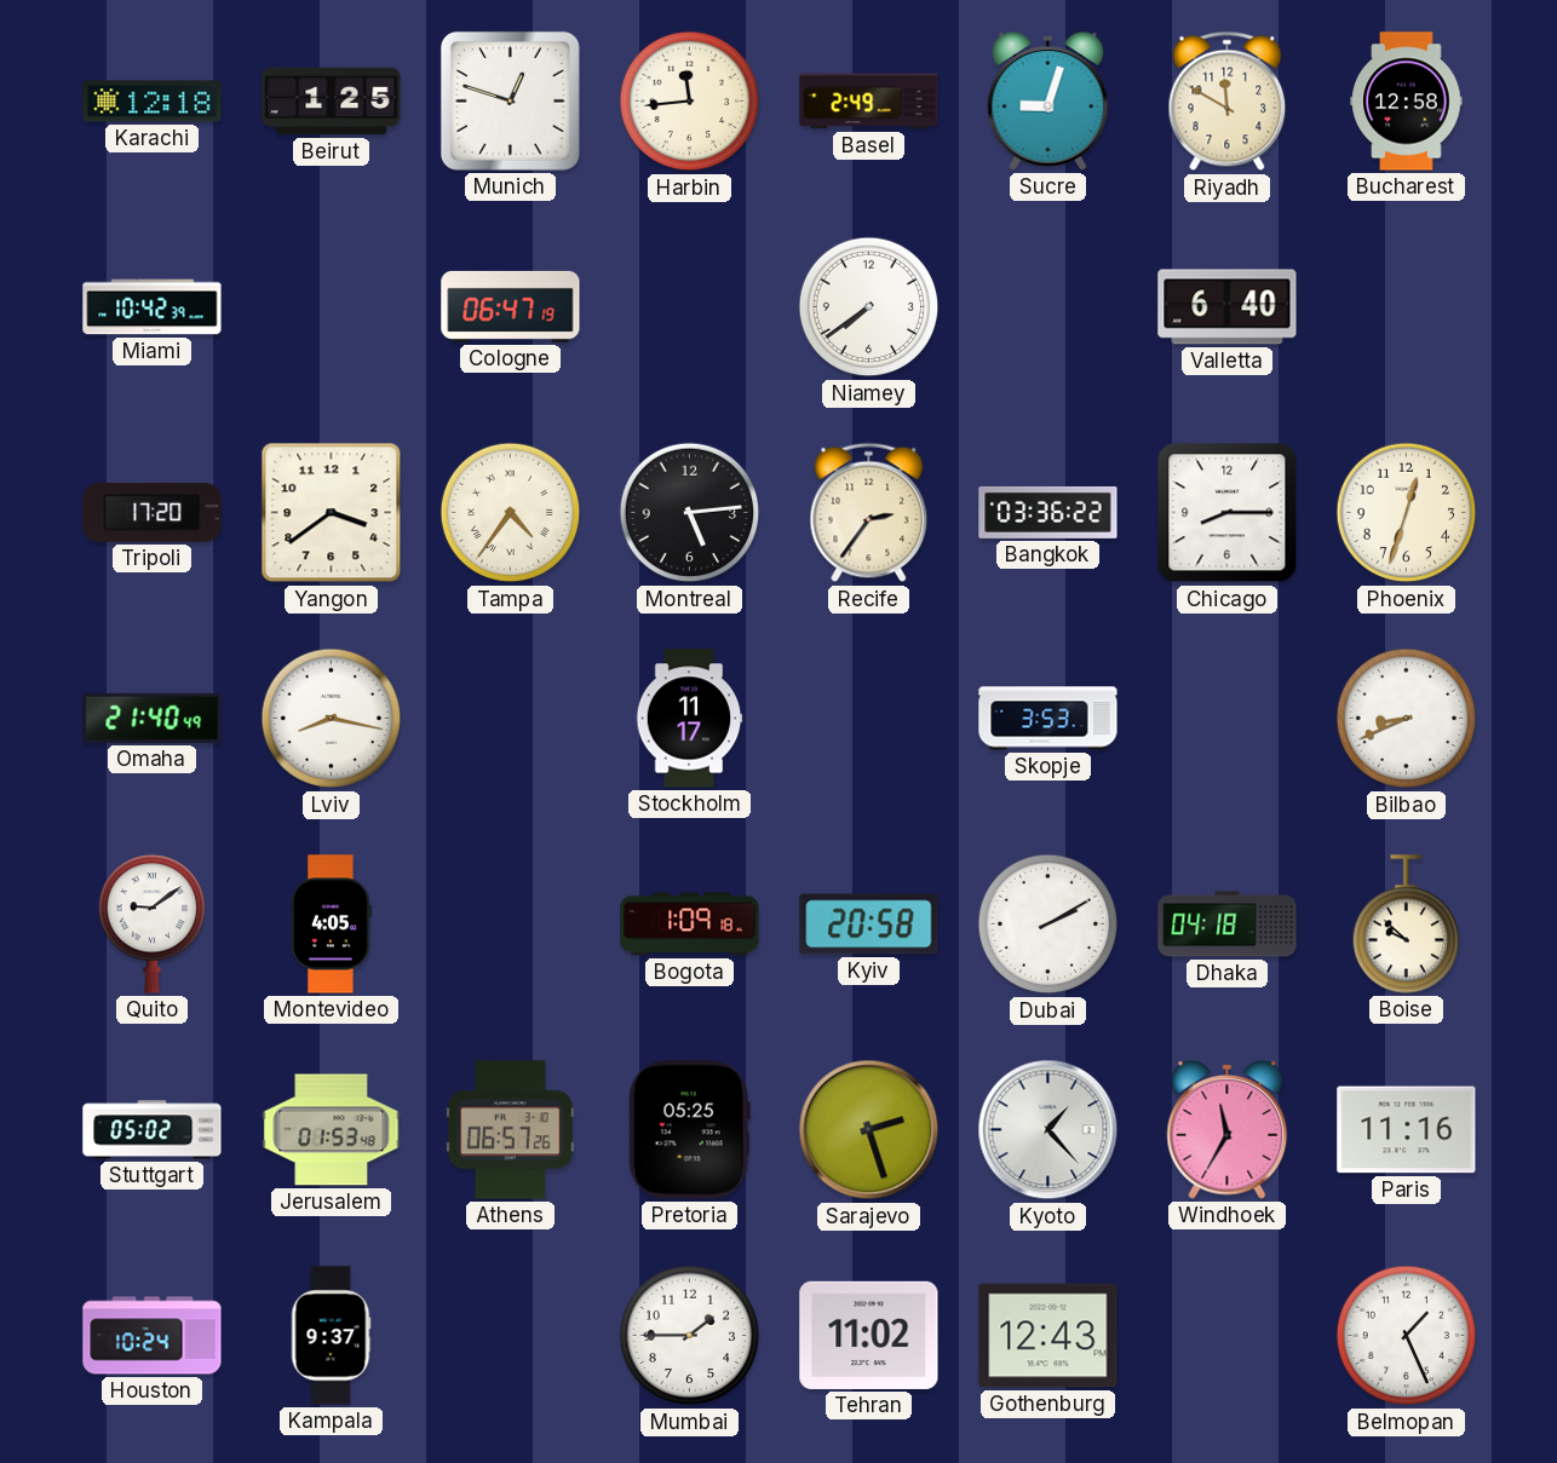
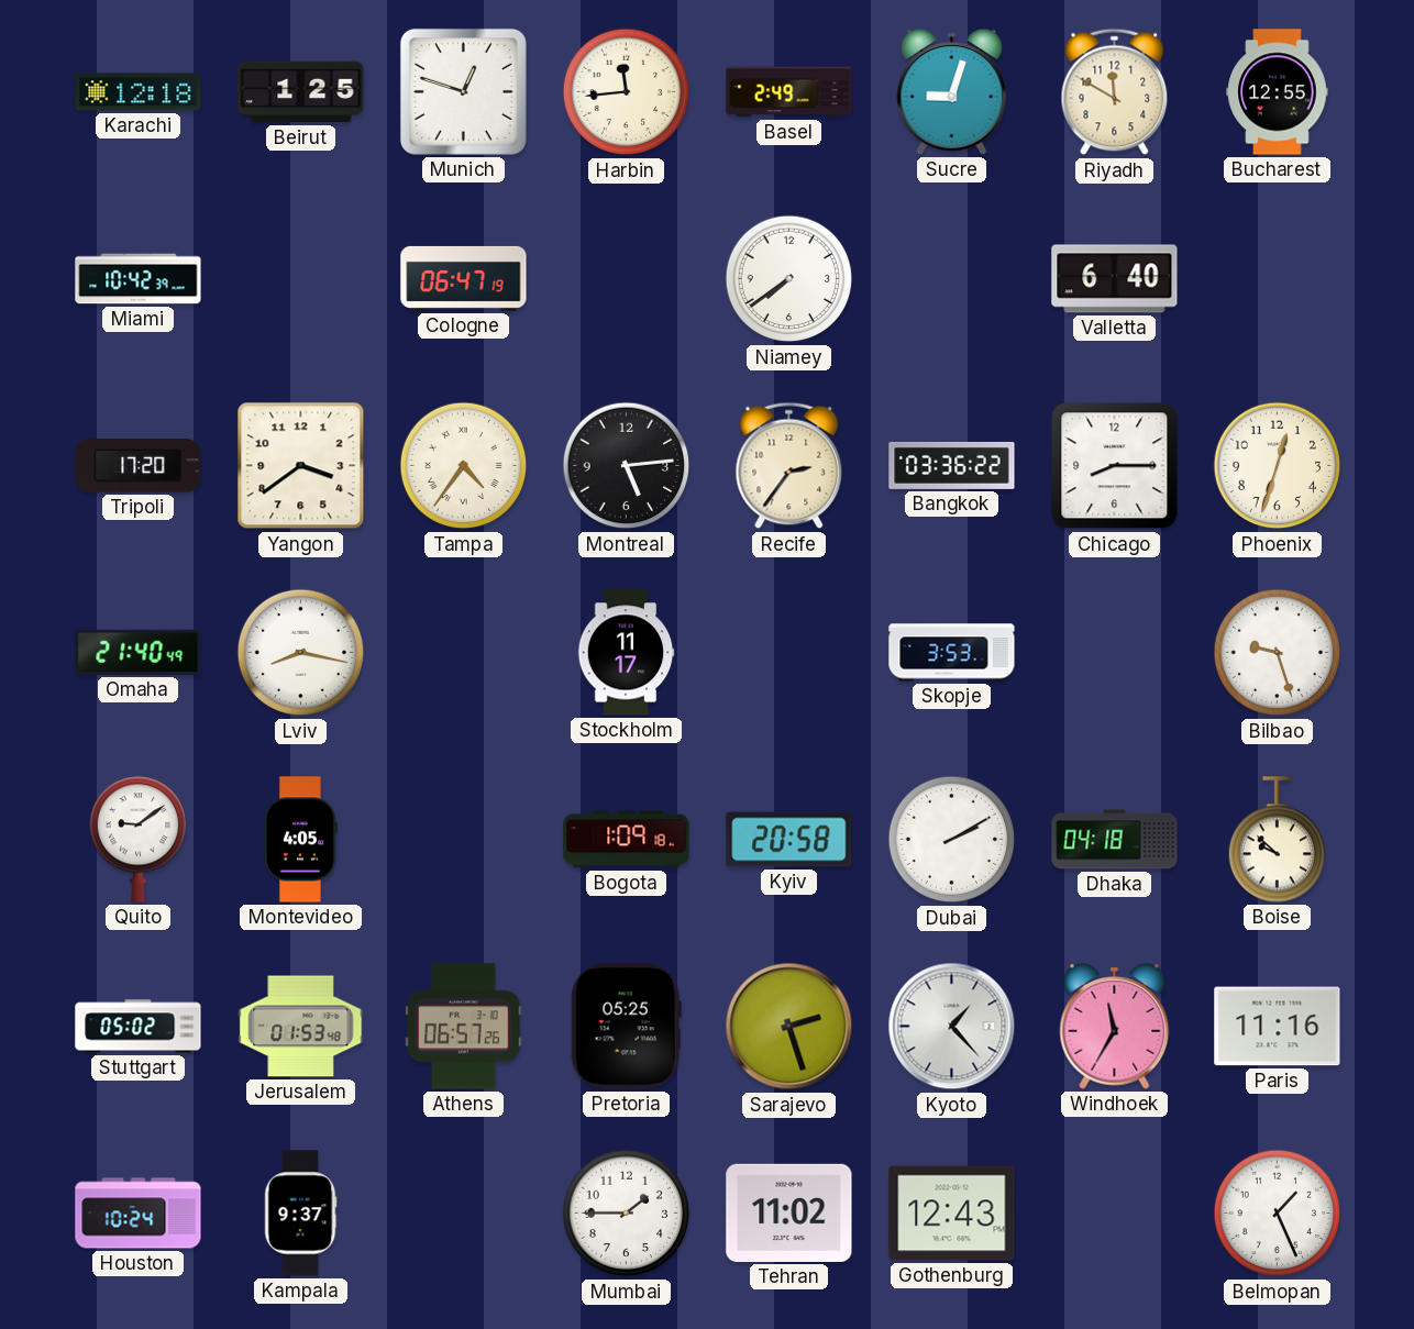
Bucharest: 12:58 -> 12:55
Bilbao: 8:41 -> 9:27
